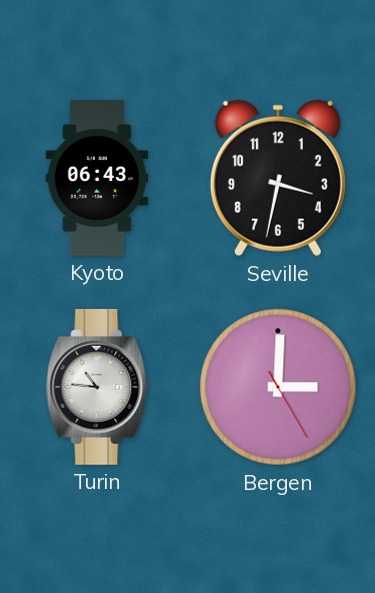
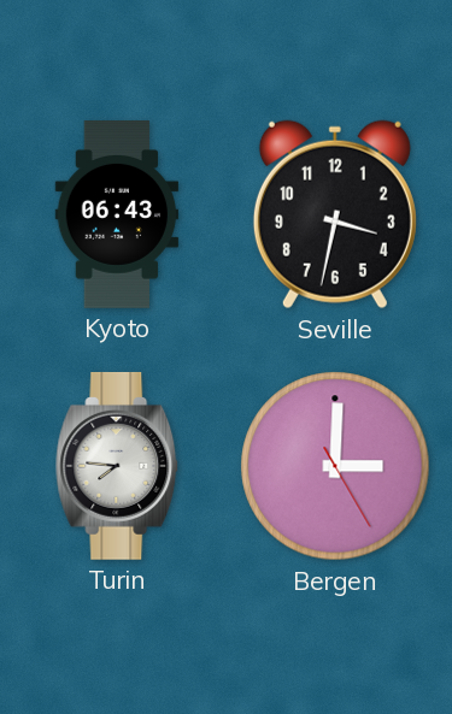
Turin: 10:46 -> 7:46
